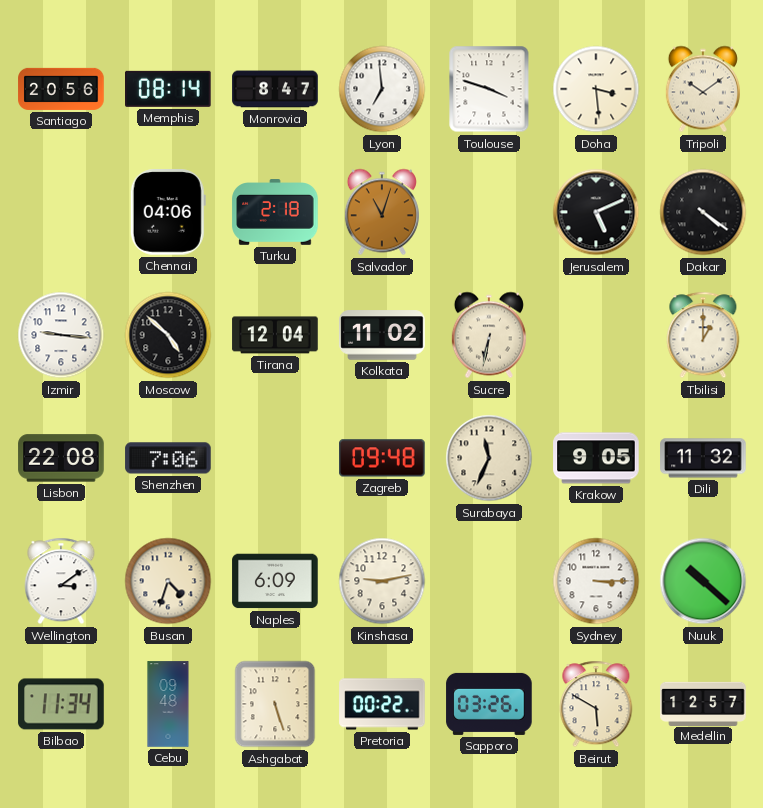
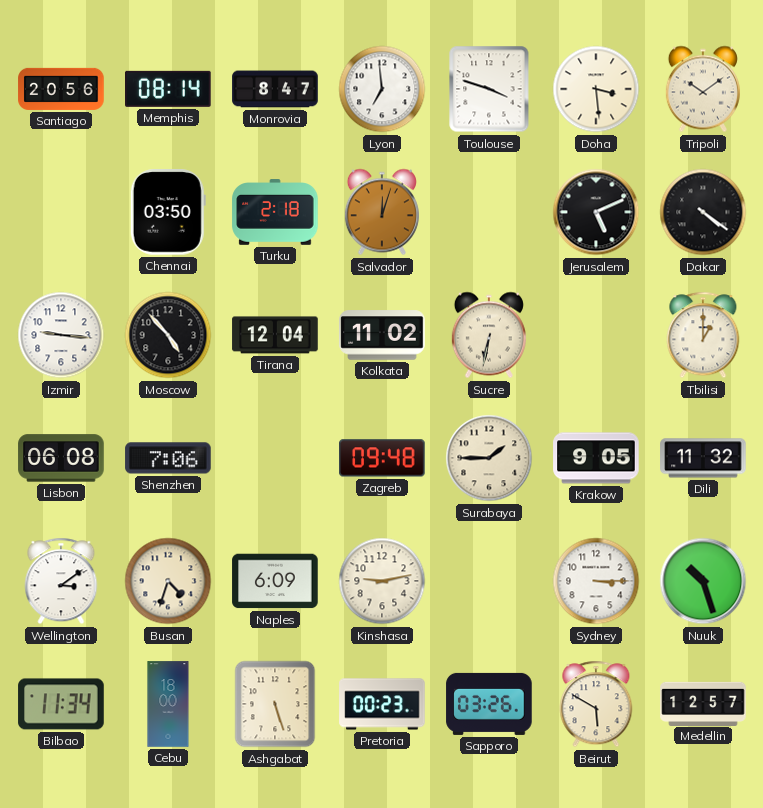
Chennai: 04:06 -> 03:50
Salvador: 11:03 -> 12:03
Moscow: 4:52 -> 4:53
Lisbon: 22:08 -> 06:08
Surabaya: 11:34 -> 1:45
Nuuk: 10:22 -> 10:27
Cebu: 09:48 -> 18:00
Pretoria: 00:22 -> 00:23
